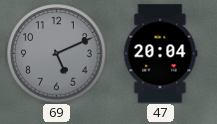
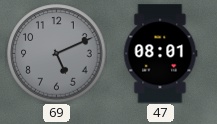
47: 20:04 -> 08:01
